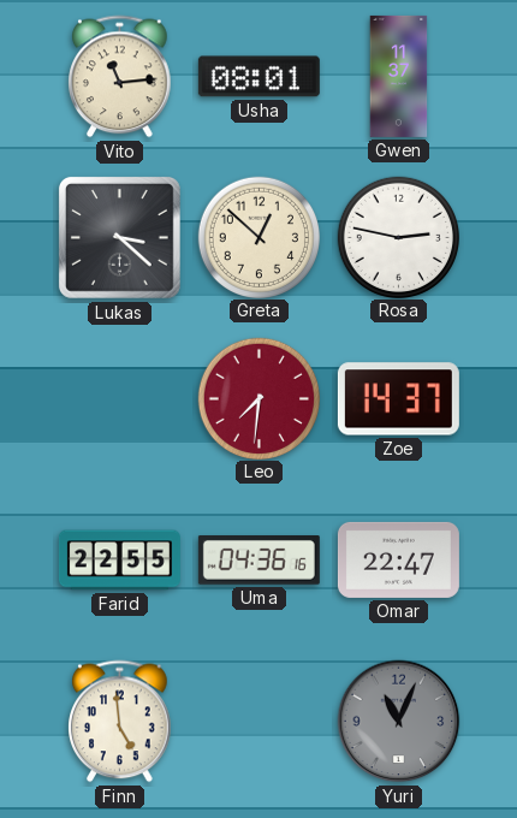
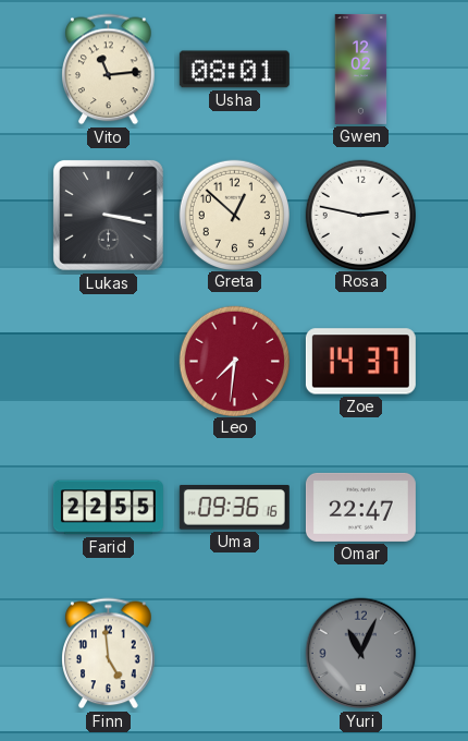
Gwen: 11:37 -> 12:02
Lukas: 3:22 -> 3:17
Uma: 04:36 -> 09:36
